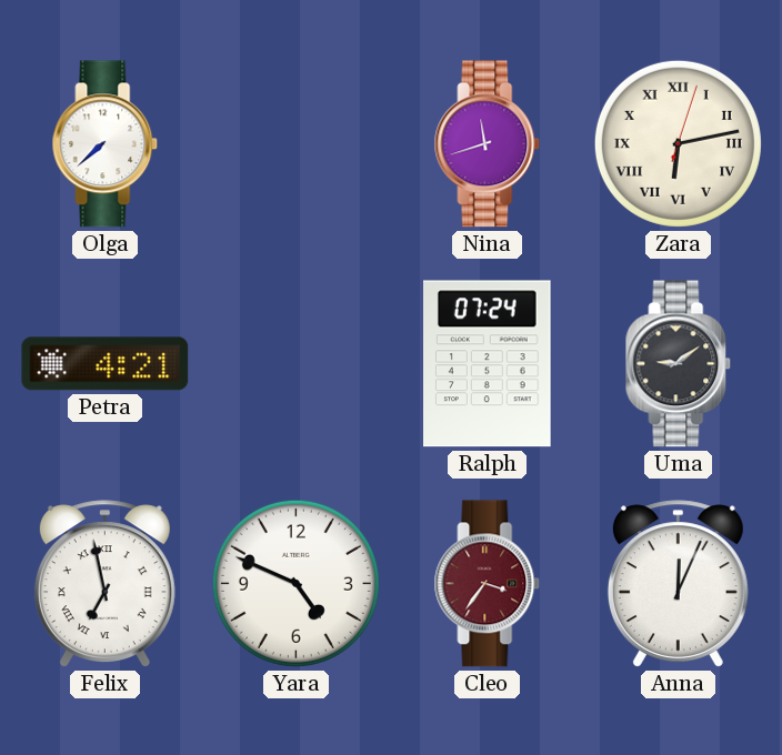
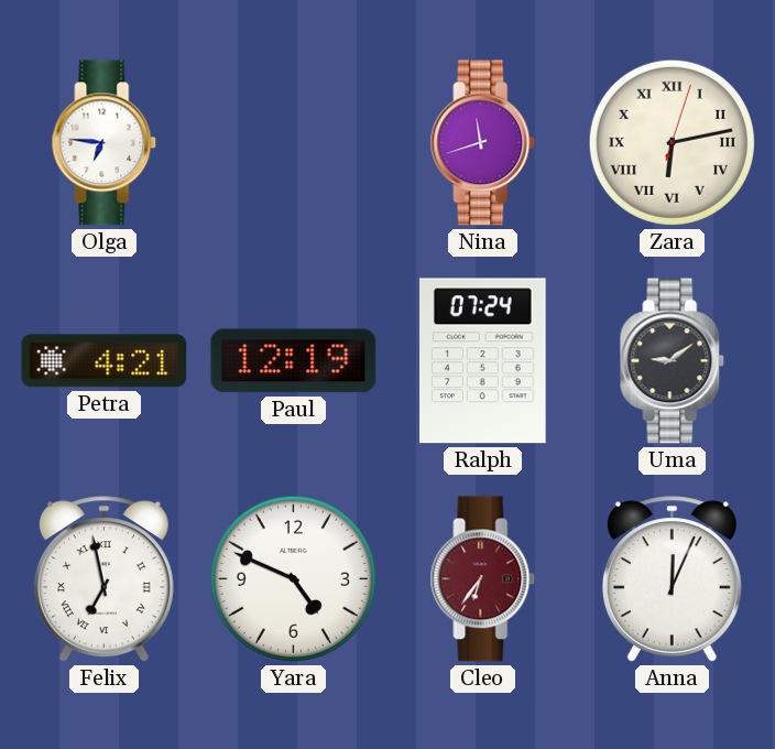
Olga: 7:38 -> 6:46
Paul: none -> 12:19
Cleo: 3:36 -> 6:36
